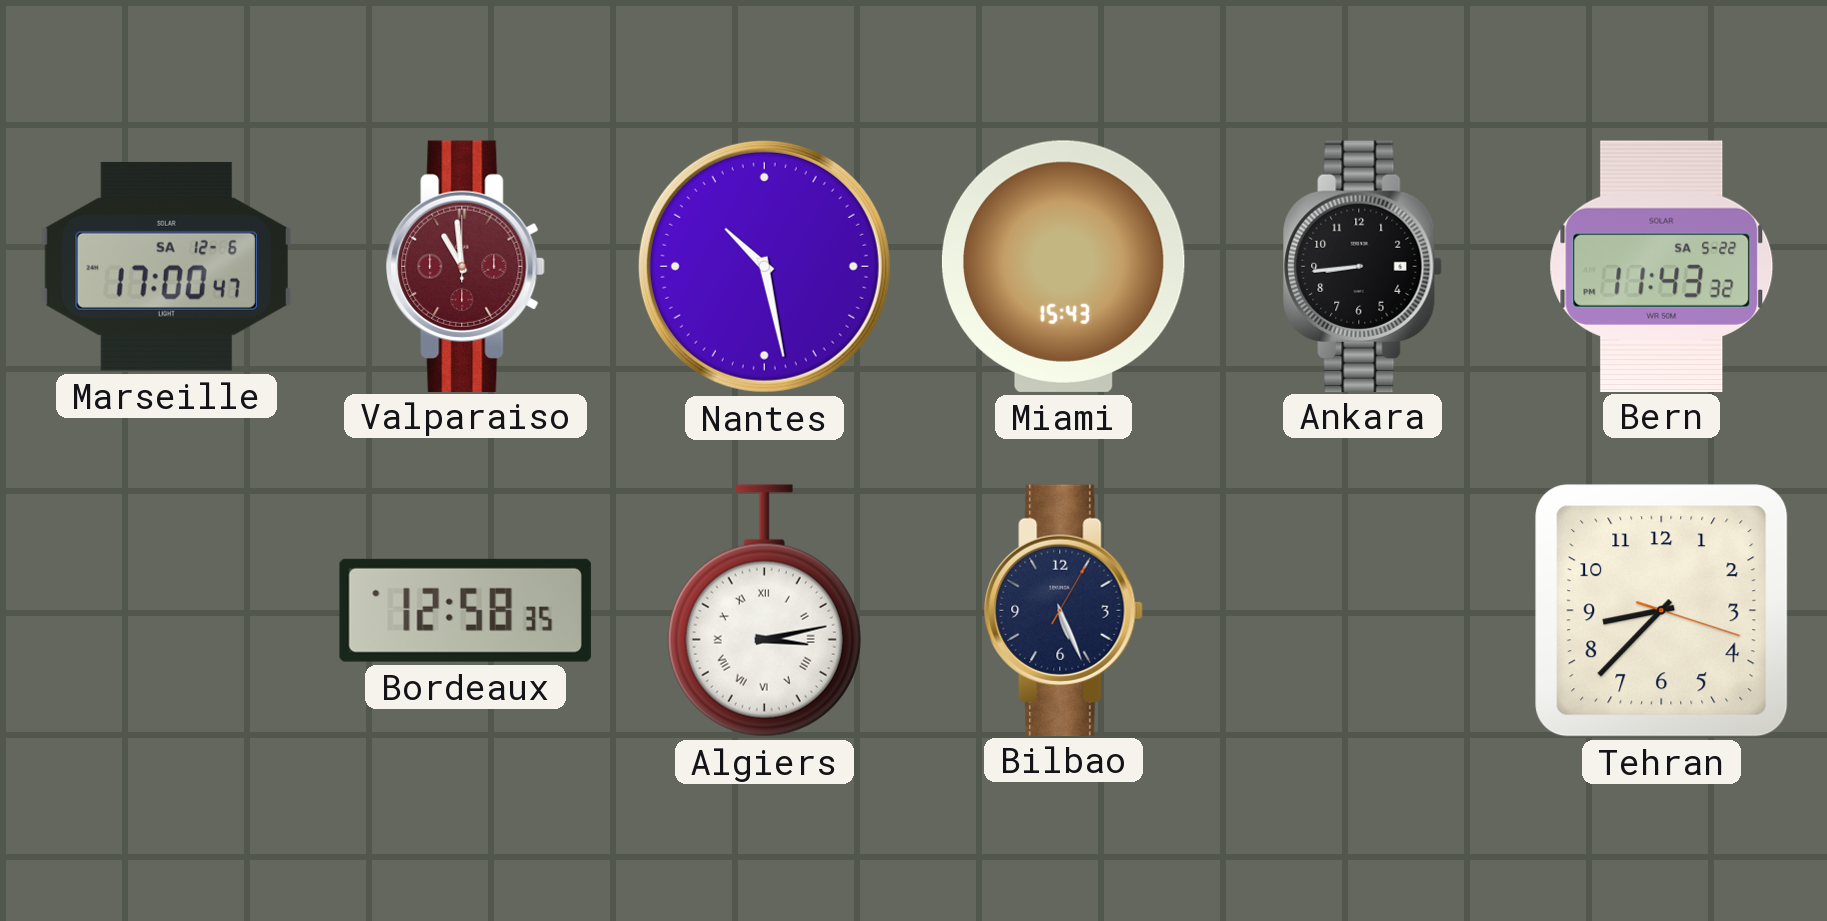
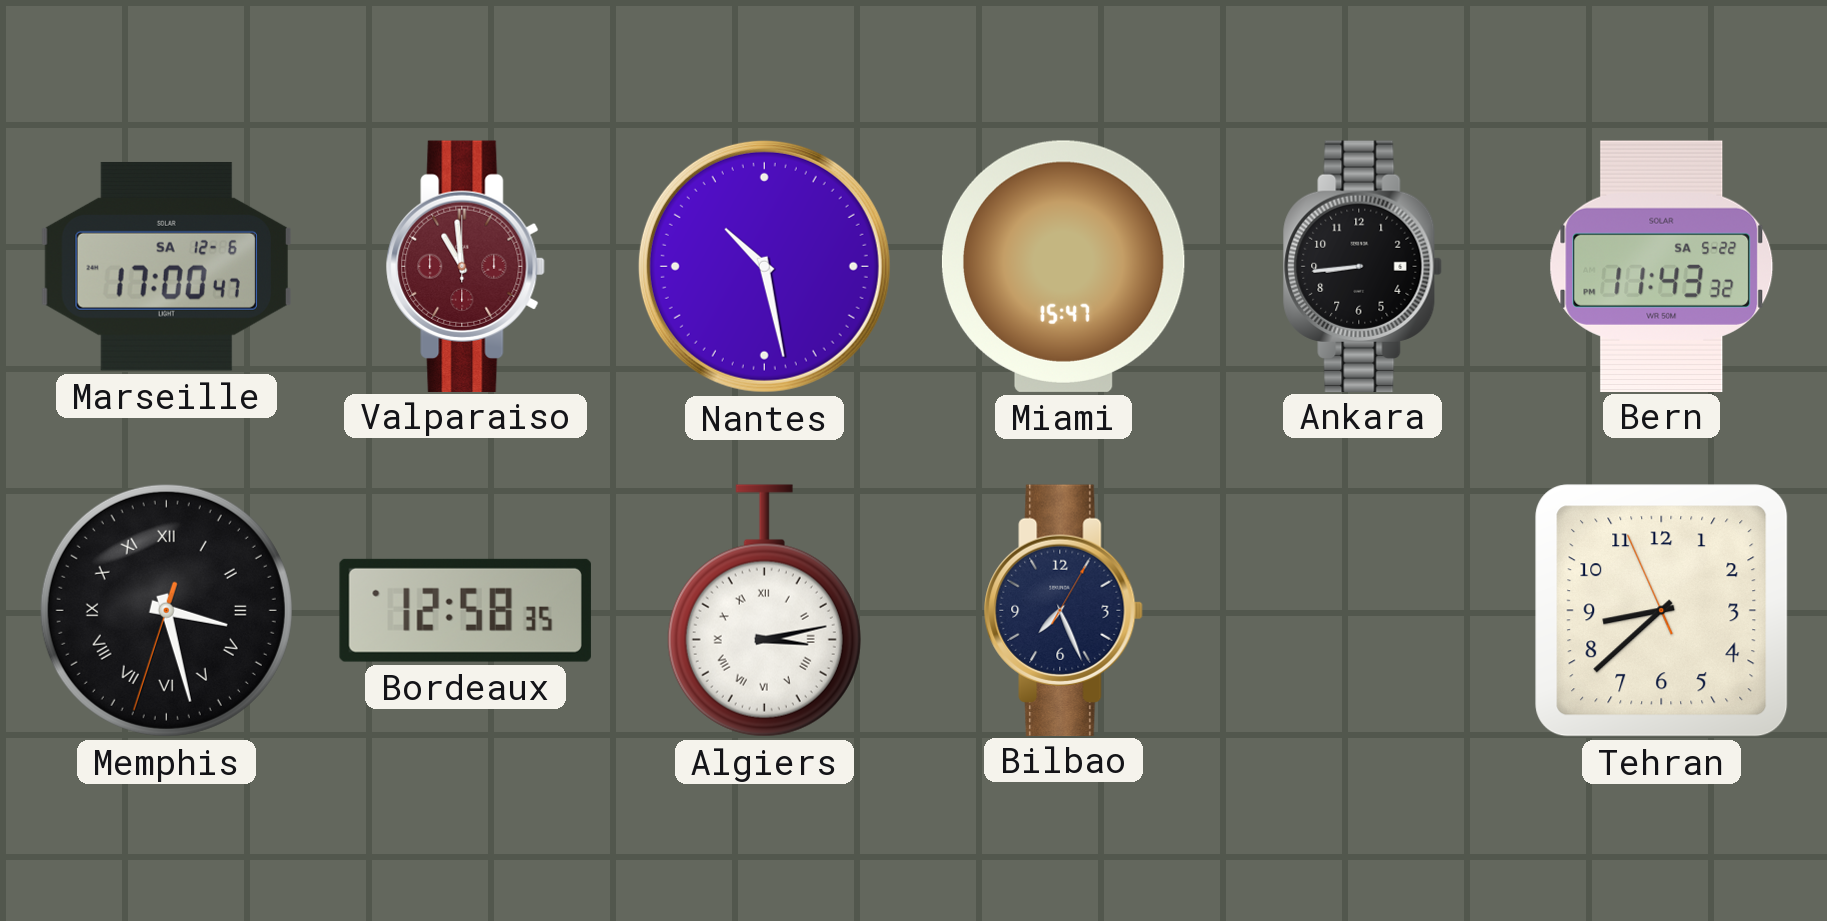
Miami: 15:43 -> 15:47
Memphis: none -> 3:27
Bilbao: 5:26 -> 7:26
Tehran: 8:37:18 -> 8:37:56
